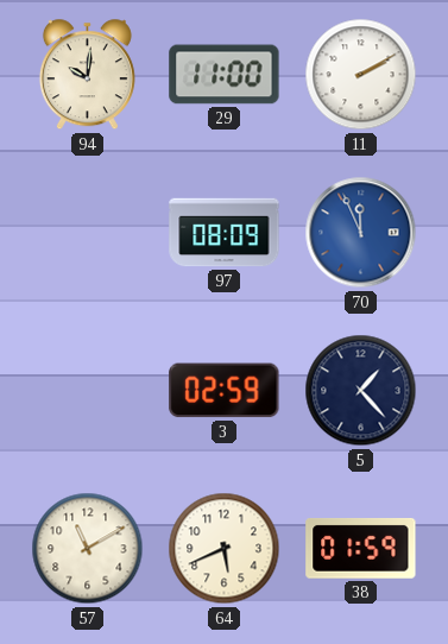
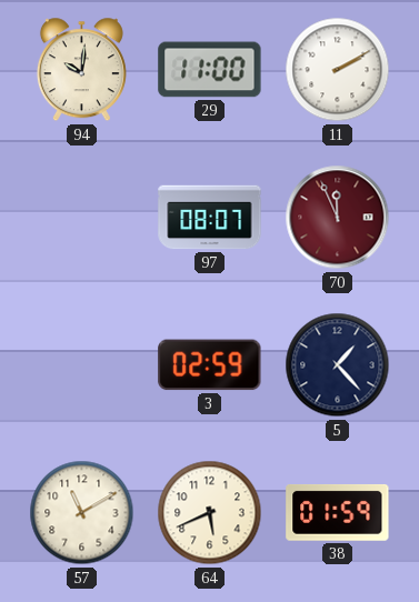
97: 08:09 -> 08:07
70 dial: blue -> burgundy
